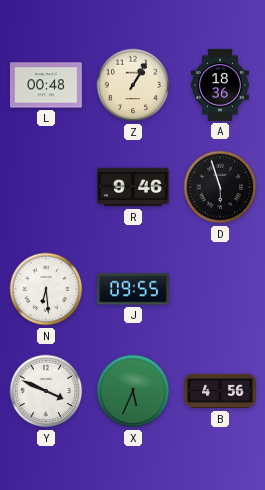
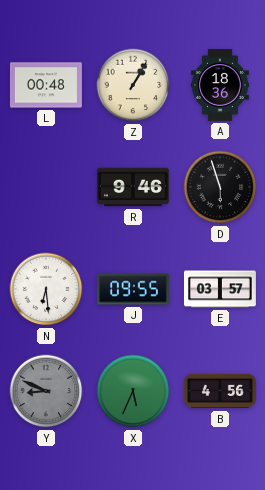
E: none -> 03:57
Y: 3:49 -> 8:49
Y dial: white -> grey
